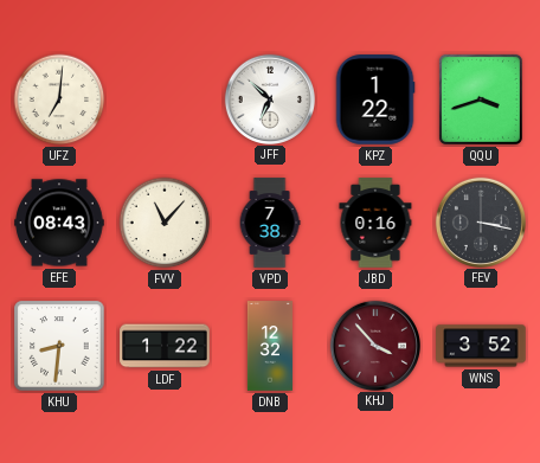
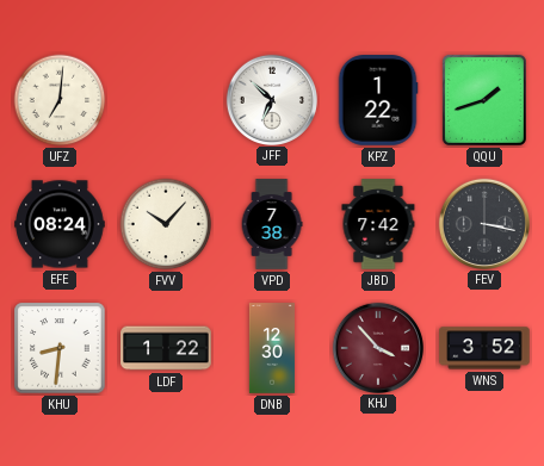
QQU: 3:42 -> 1:42
EFE: 08:43 -> 08:24
FVV: 11:07 -> 10:07
JBD: 0:16 -> 7:42
DNB: 12:32 -> 12:30
